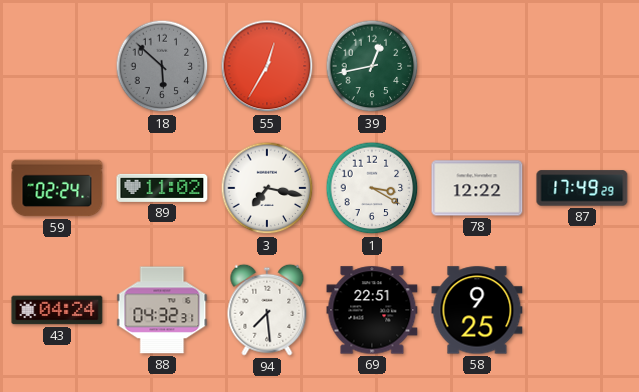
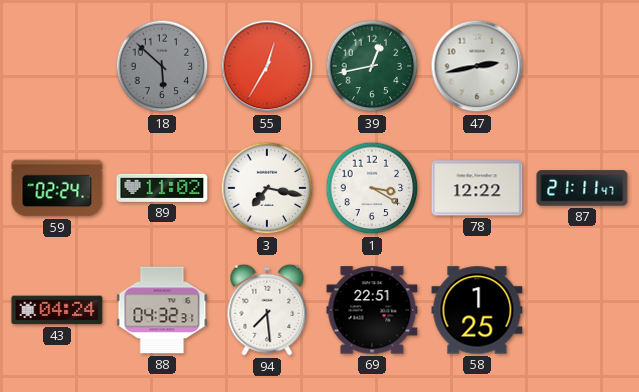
47: none -> 2:43
87: 17:49 -> 21:11
58: 9:25 -> 1:25
